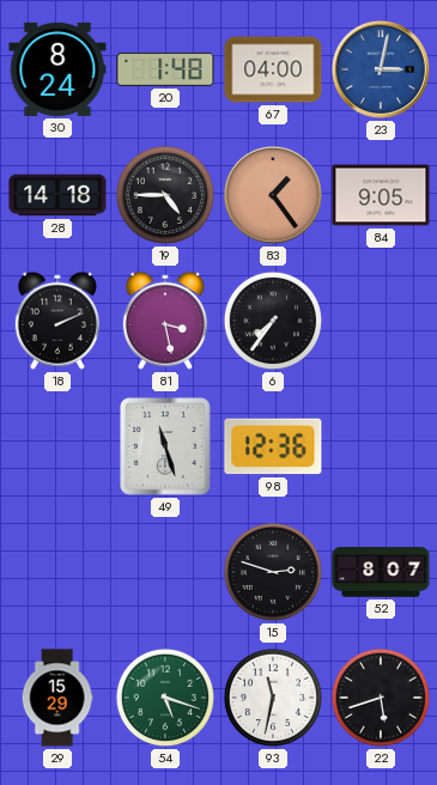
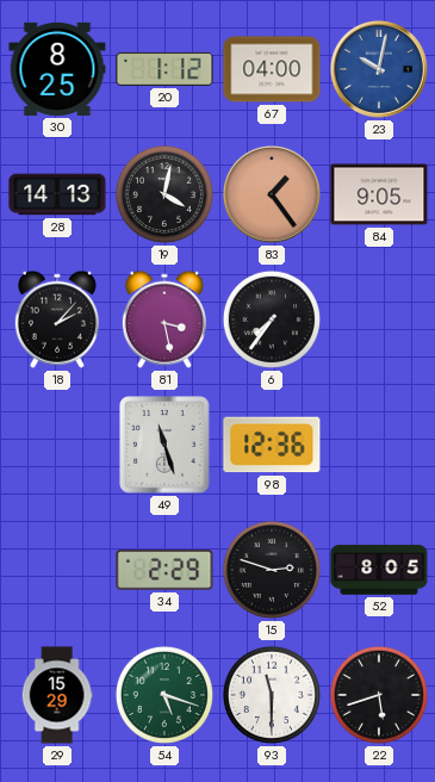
30: 8:24 -> 8:25
20: 1:48 -> 1:12
23: 3:02 -> 10:02
28: 14:18 -> 14:13
19: 4:45 -> 4:02
18: 2:11 -> 2:07
34: none -> 2:29
52: 8:07 -> 8:05
93: 11:32 -> 11:30
